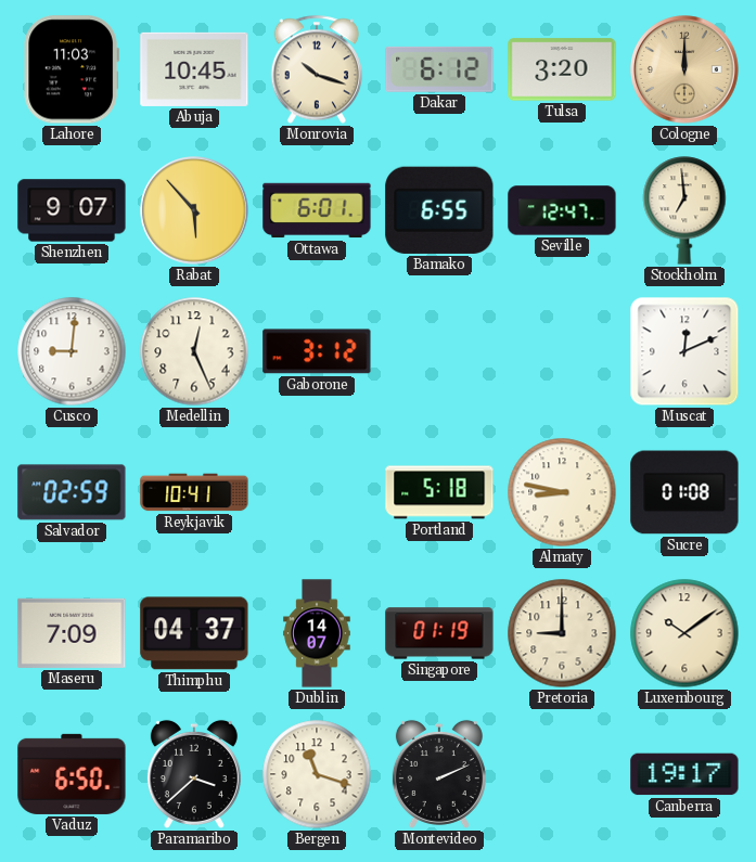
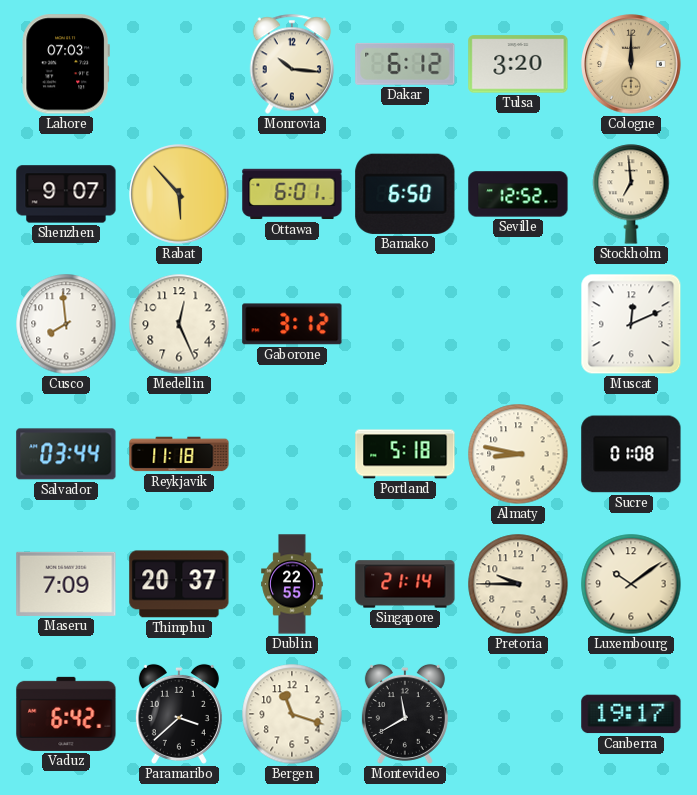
Lahore: 11:03 -> 07:03
Abuja: 10:45 -> none
Monrovia: 10:18 -> 10:16
Bamako: 6:55 -> 6:50
Seville: 12:47 -> 12:52
Cusco: 9:01 -> 7:59
Salvador: 02:59 -> 03:44
Reykjavik: 10:41 -> 11:18
Thimphu: 04:37 -> 20:37
Dublin: 14:07 -> 22:55
Singapore: 01:19 -> 21:14
Pretoria: 9:00 -> 9:45
Vaduz: 6:50 -> 6:42
Montevideo: 2:11 -> 11:40
